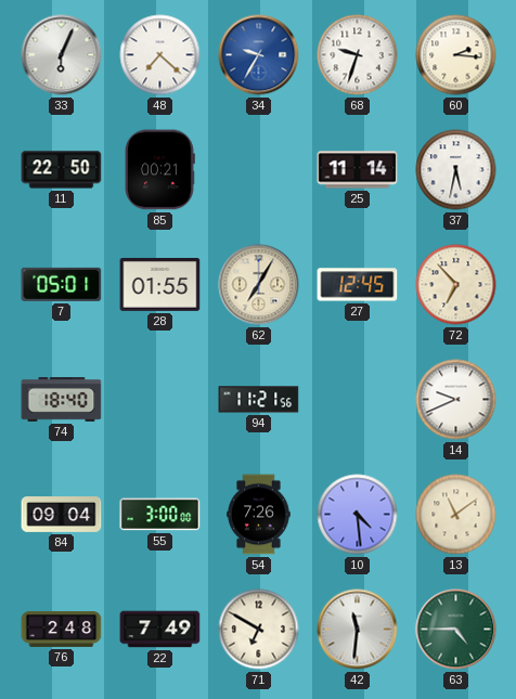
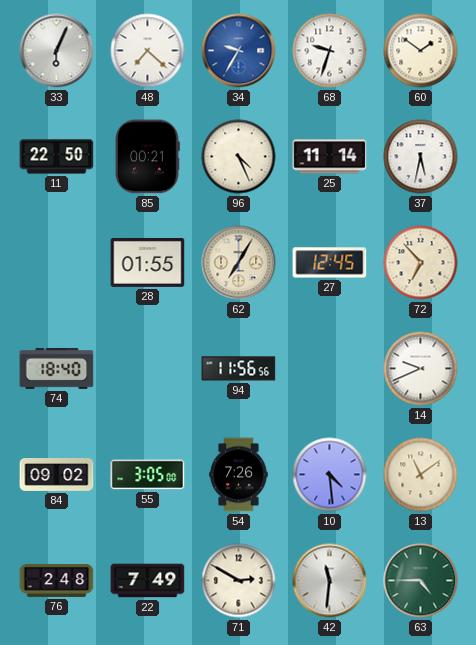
60: 2:16 -> 1:51
96: none -> 4:26
7: 05:01 -> none
94: 11:21 -> 11:56
84: 09:04 -> 09:02
55: 3:00 -> 3:05
71: 6:50 -> 2:50
